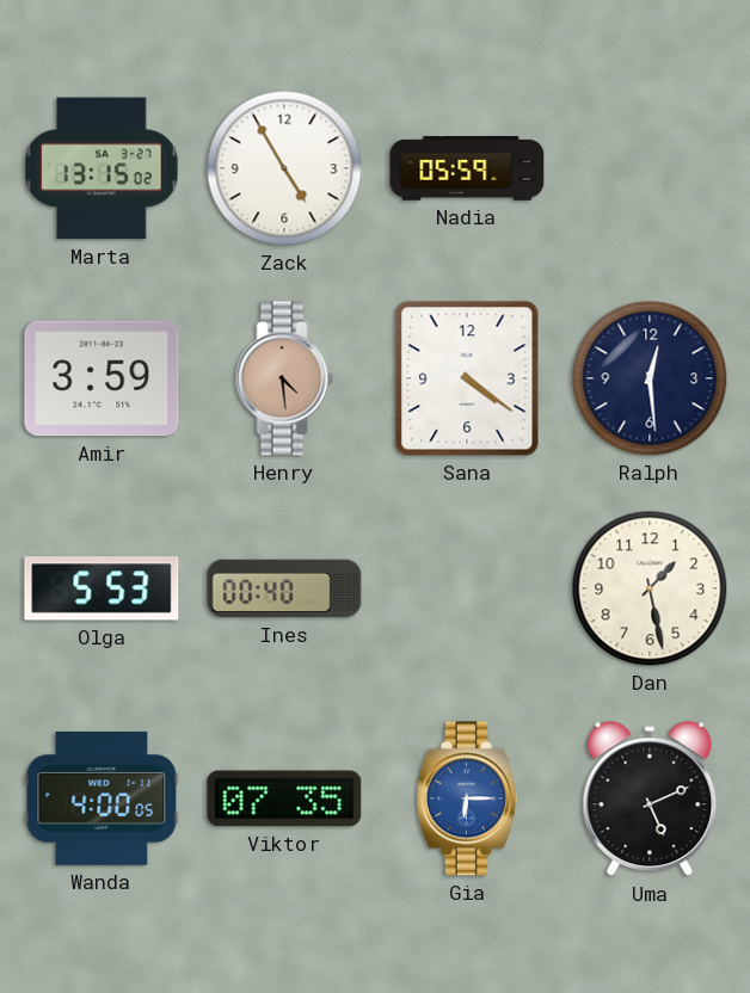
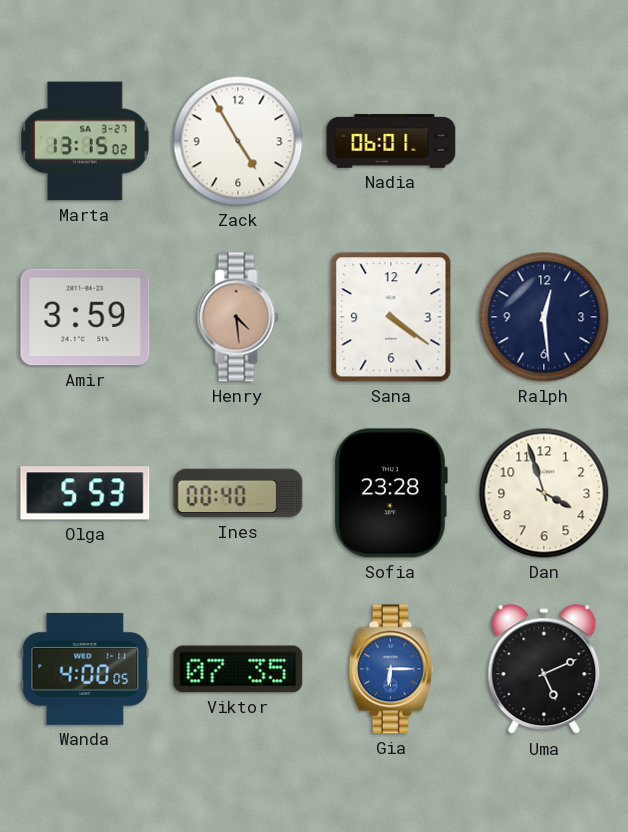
Nadia: 05:59 -> 06:01
Sofia: none -> 23:28
Dan: 1:28 -> 3:57
